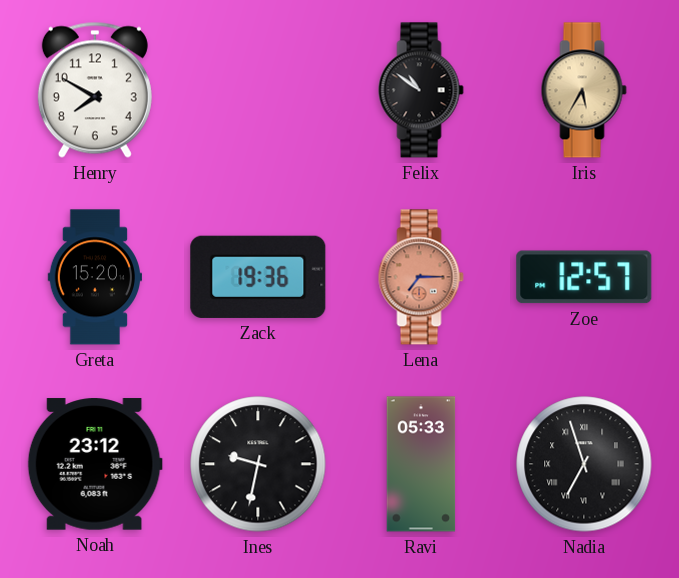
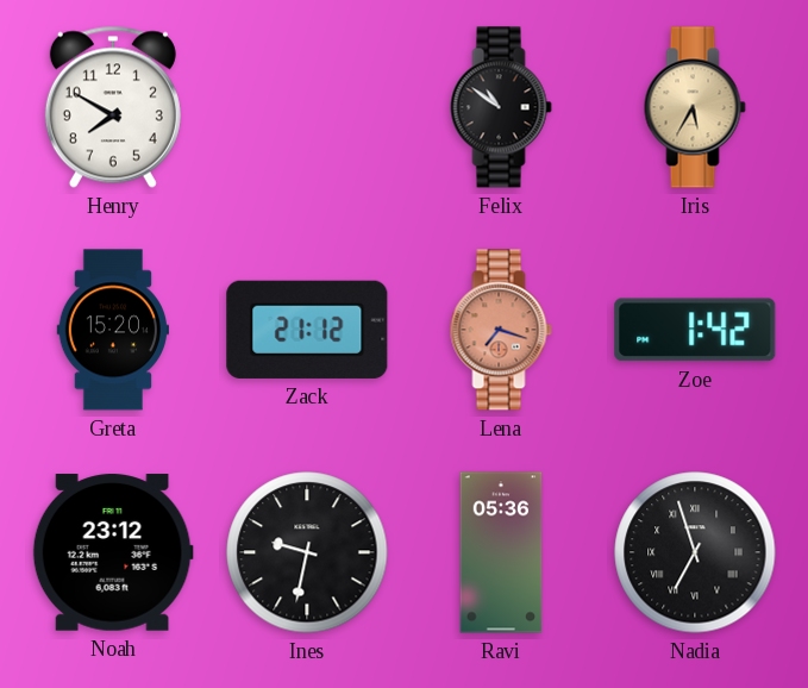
Zack: 19:36 -> 21:12
Lena: 7:15 -> 7:18
Zoe: 12:57 -> 1:42
Ravi: 05:33 -> 05:36
